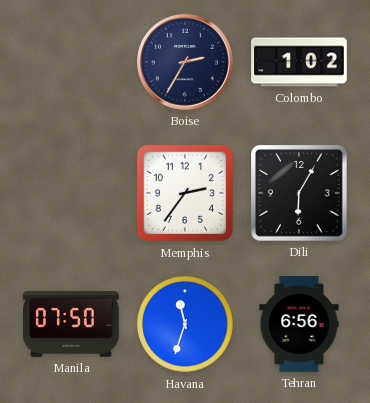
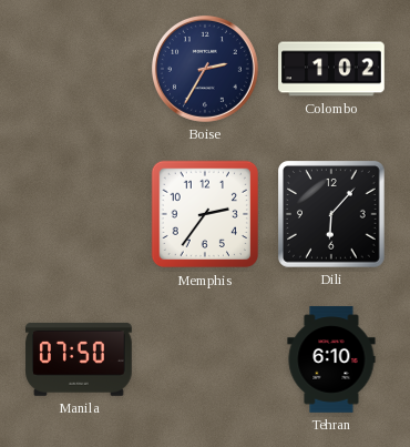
Dili: 6:05 -> 6:07
Havana: 11:33 -> none
Tehran: 6:56 -> 6:10
